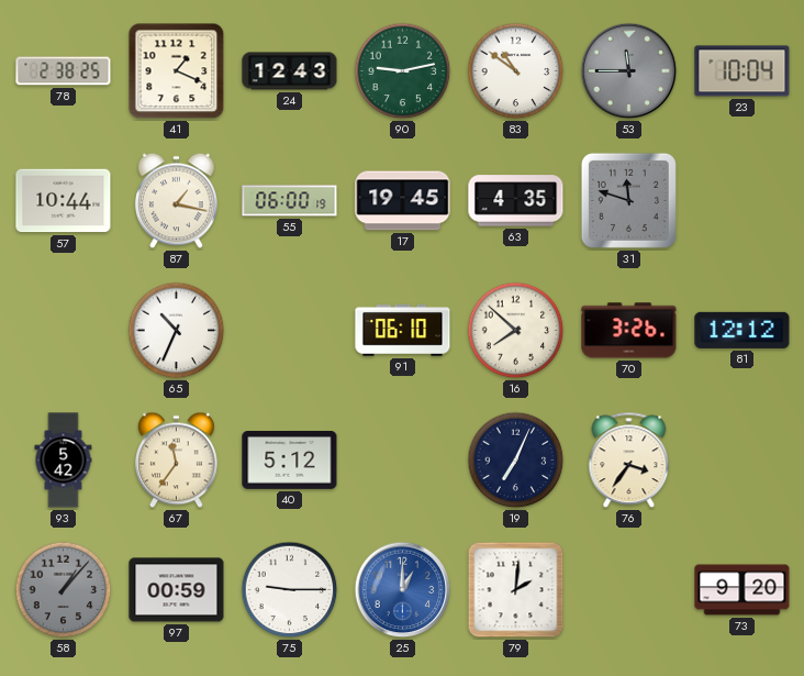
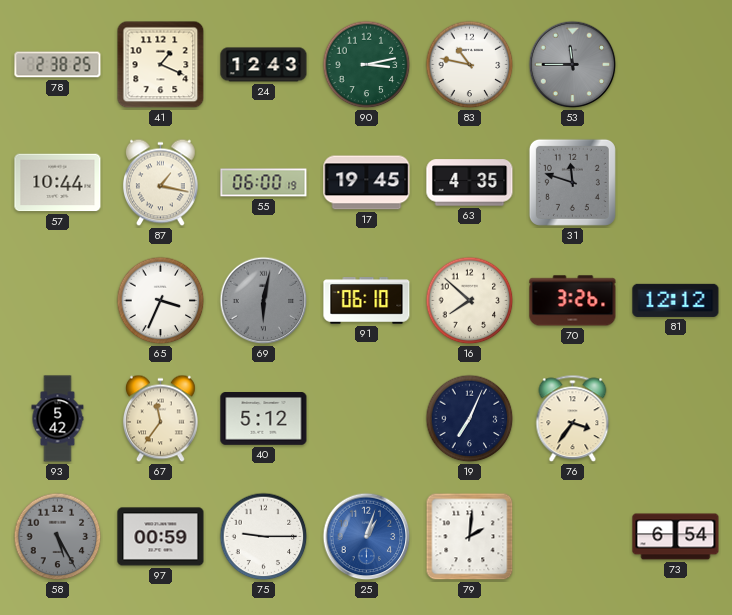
90: 9:13 -> 3:13
83: 10:51 -> 10:47
23: 10:04 -> none
65: 10:34 -> 3:34
69: none -> 6:02
58: 1:07 -> 5:25
25: 1:00 -> 1:03
73: 9:20 -> 6:54
